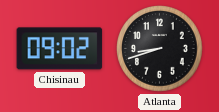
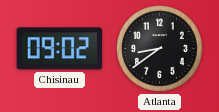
Atlanta: 8:42 -> 8:39
